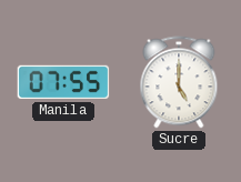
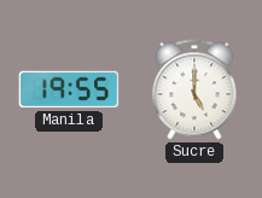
Manila: 07:55 -> 19:55
